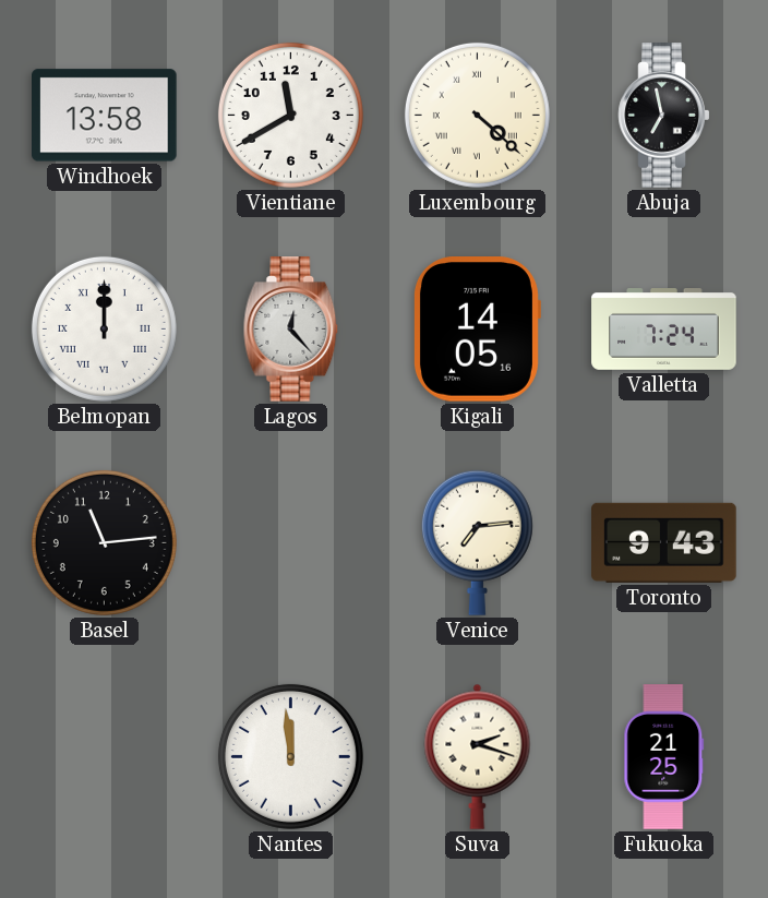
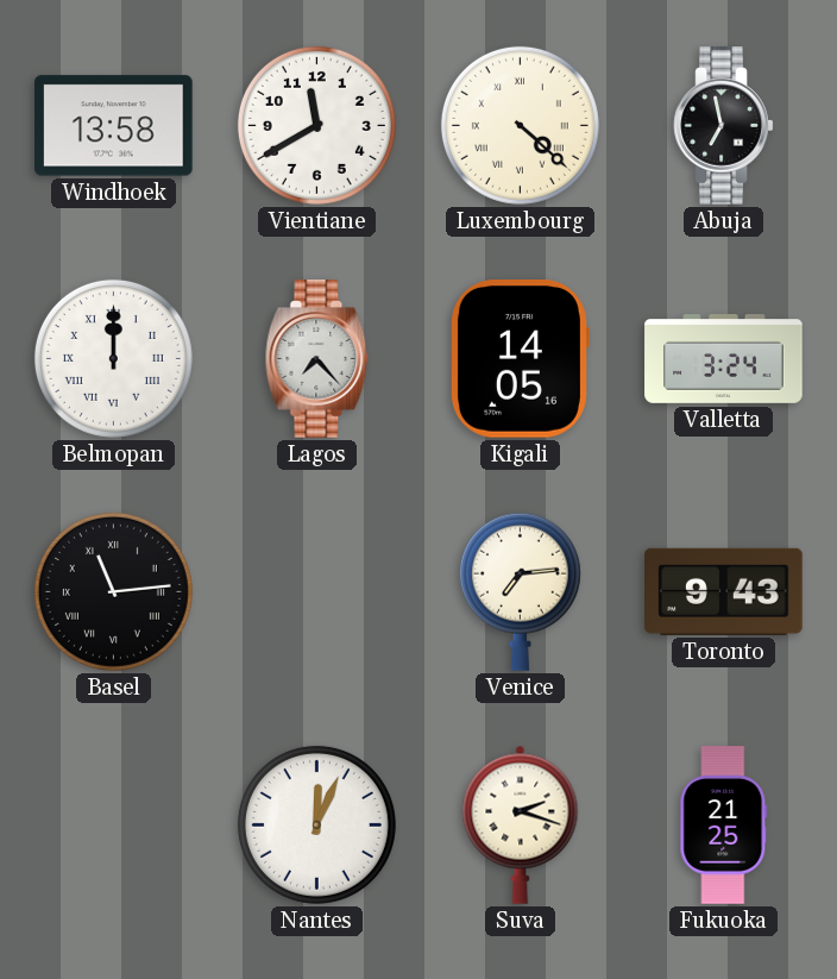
Lagos: 12:23 -> 7:23
Valletta: 7:24 -> 3:24
Basel numerals: Arabic -> Roman
Nantes: 11:59 -> 12:04
